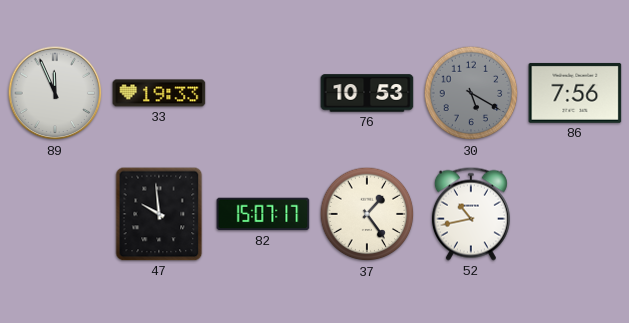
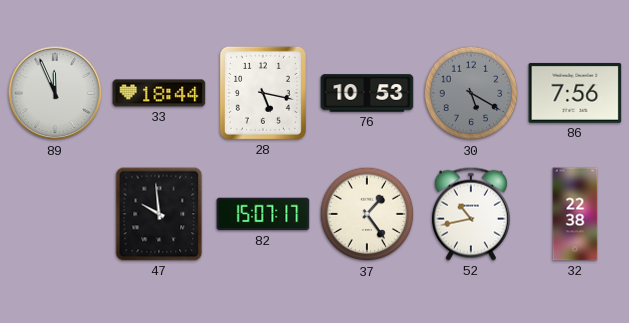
33: 19:33 -> 18:44
28: none -> 5:17
32: none -> 22:38
